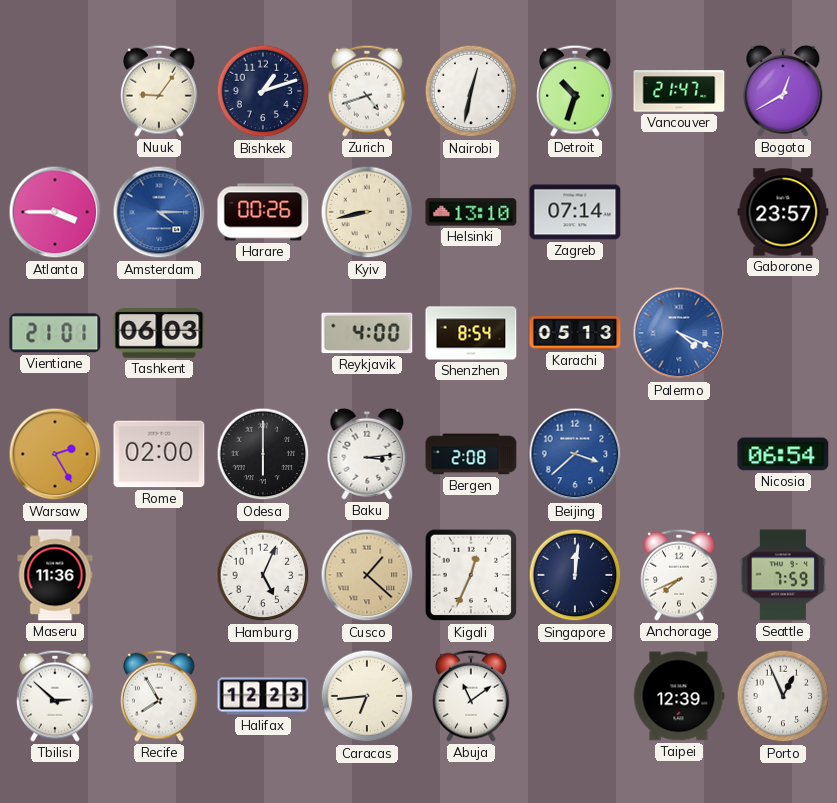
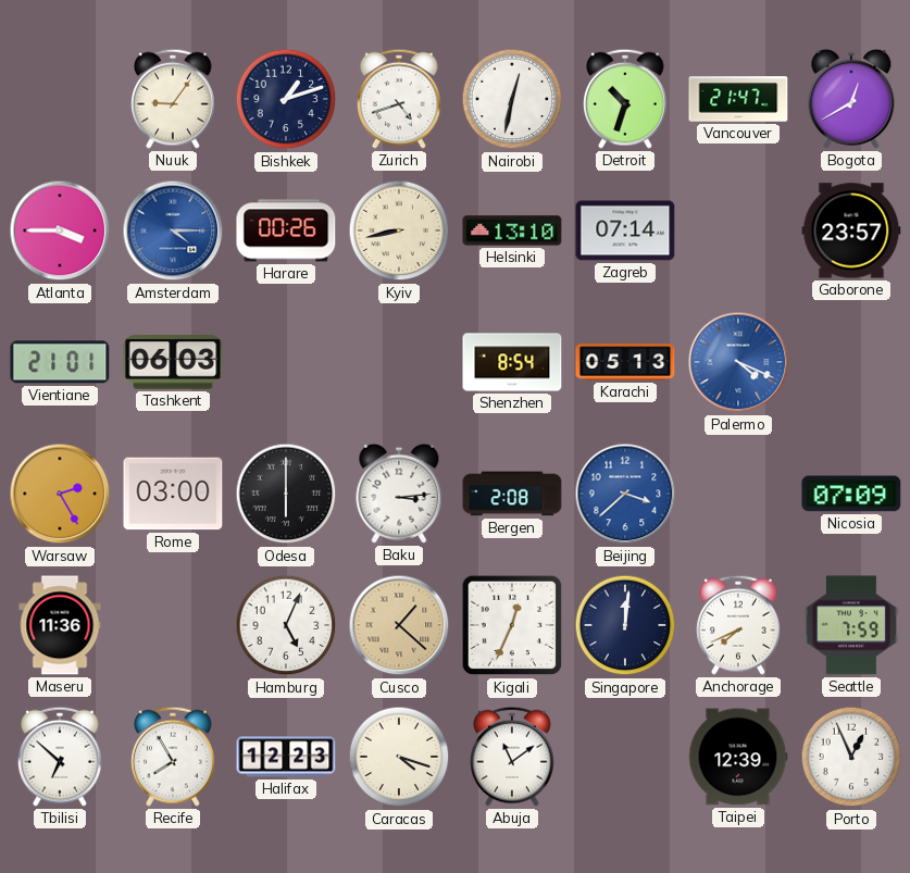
Reykjavik: 4:00 -> none
Rome: 02:00 -> 03:00
Nicosia: 06:54 -> 07:09
Tbilisi: 2:52 -> 6:52
Caracas: 6:44 -> 4:18
